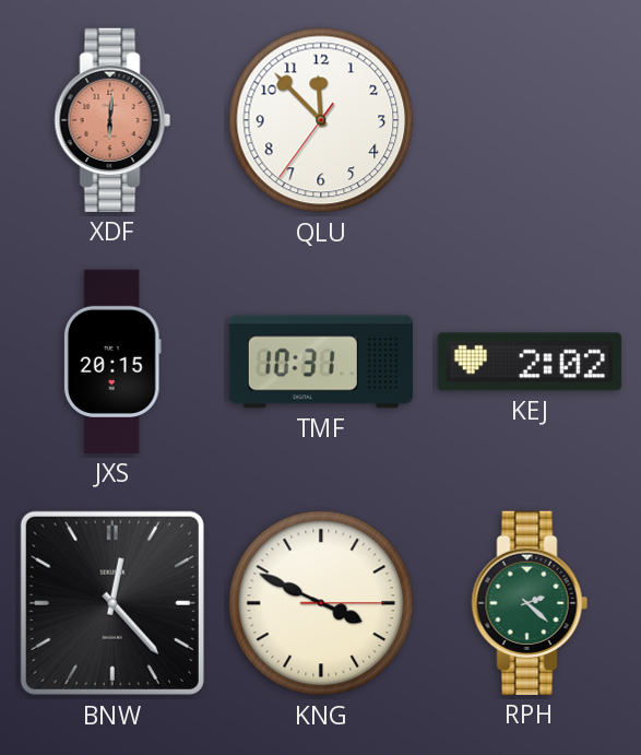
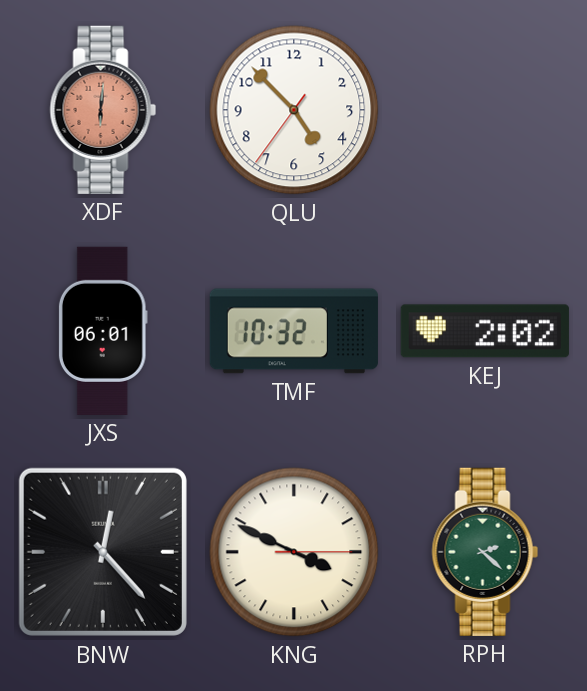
QLU: 11:52 -> 4:52
JXS: 20:15 -> 06:01
TMF: 10:31 -> 10:32
